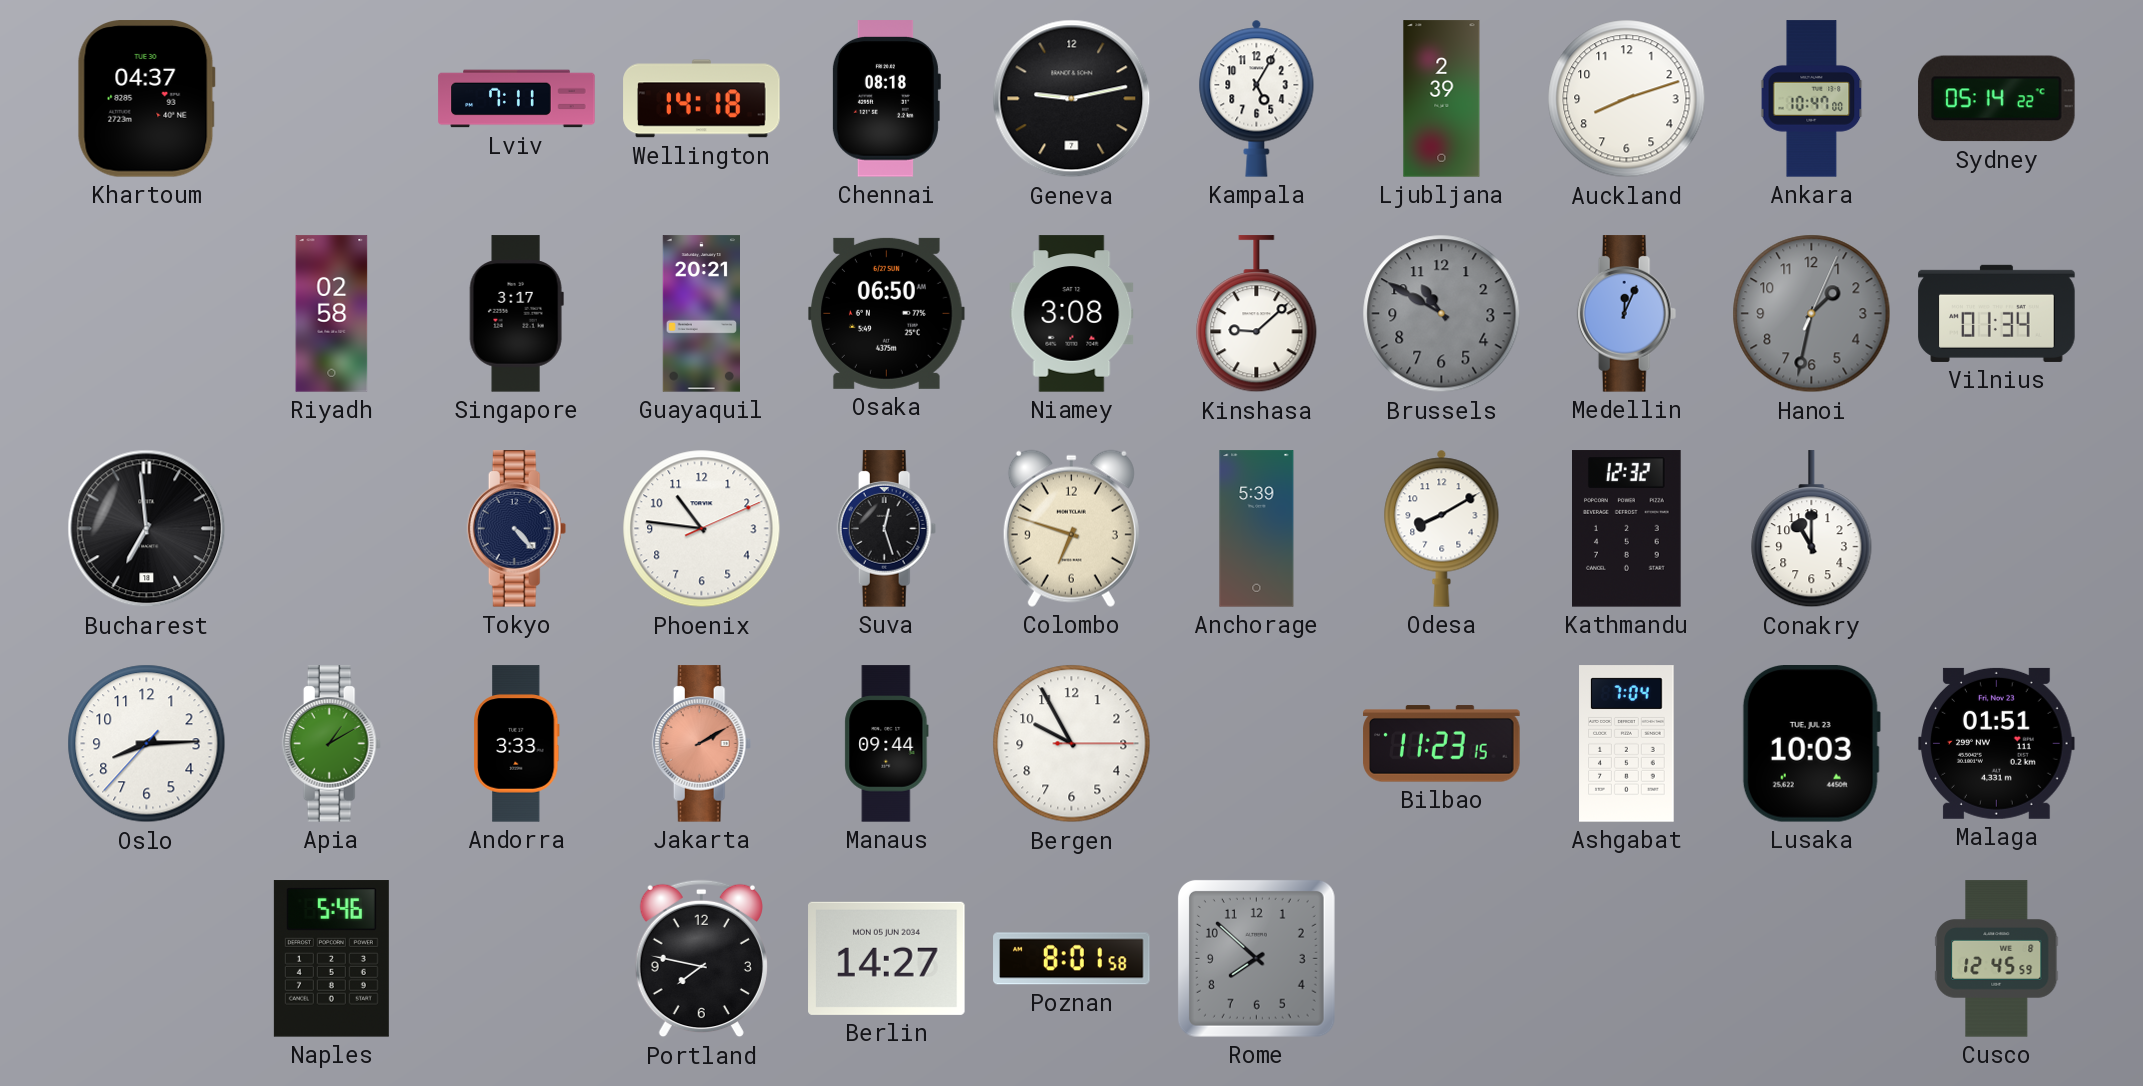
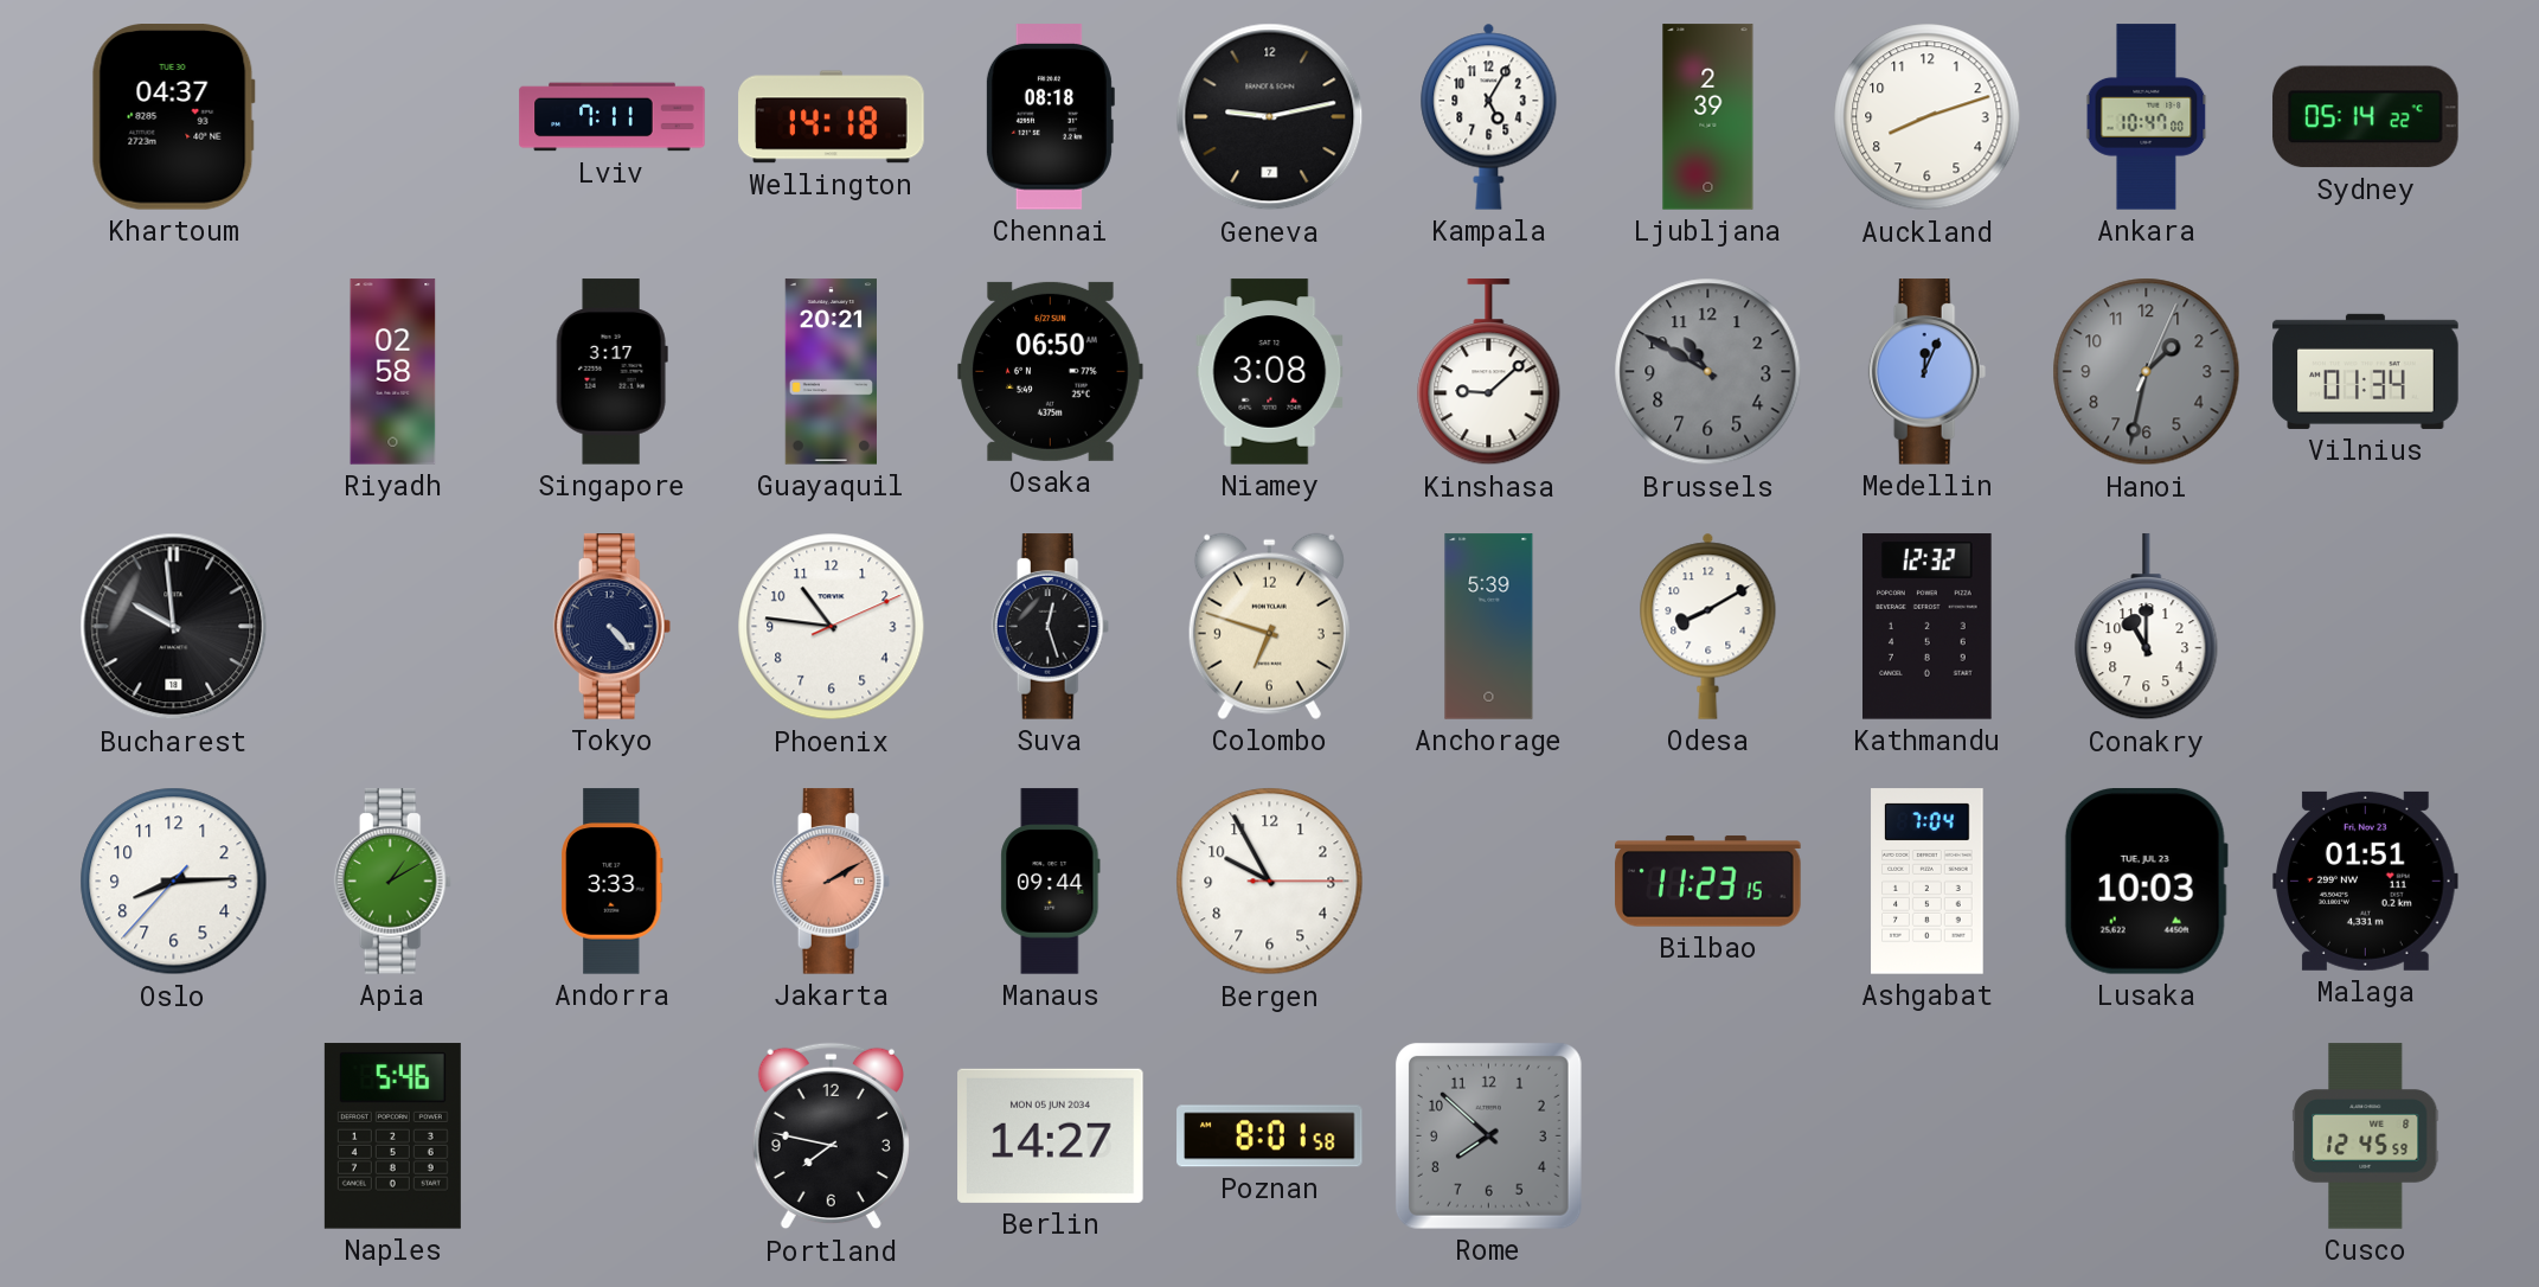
Bucharest: 6:59 -> 9:59
